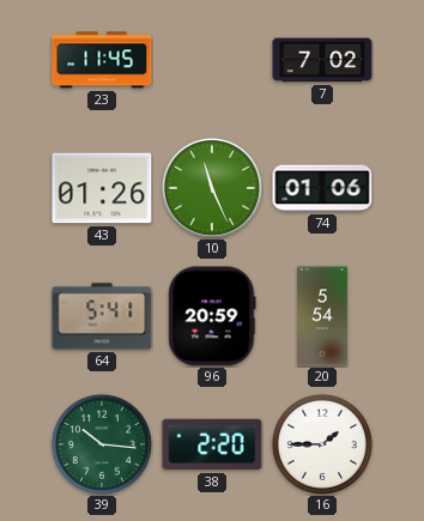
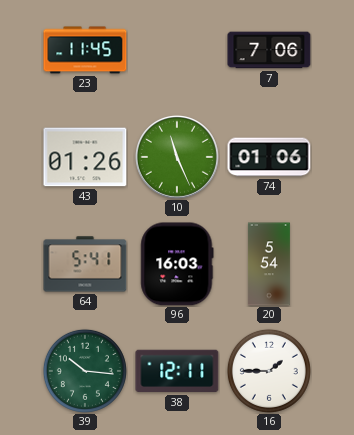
7: 7:02 -> 7:06
96: 20:59 -> 16:03
38: 2:20 -> 12:11
